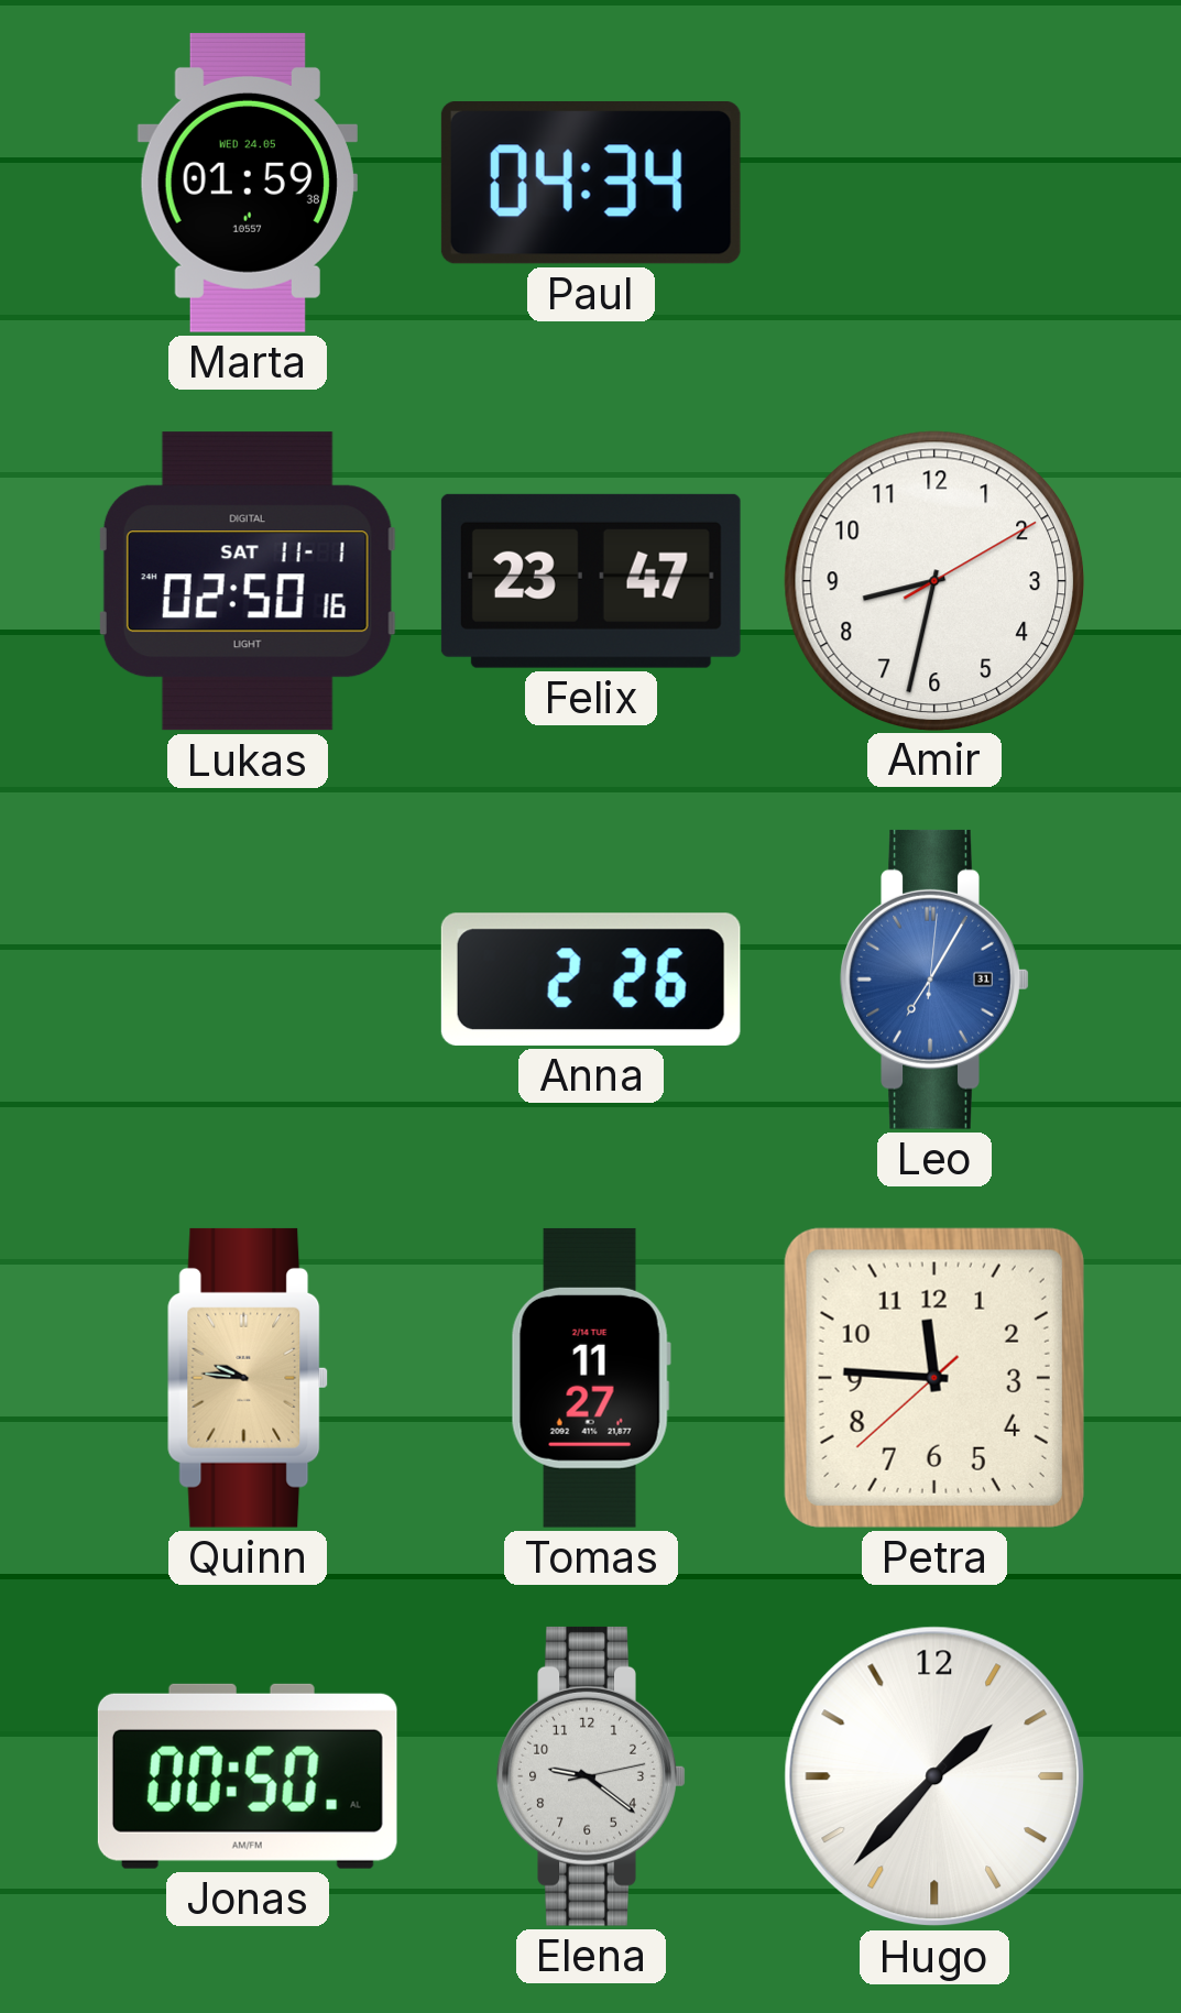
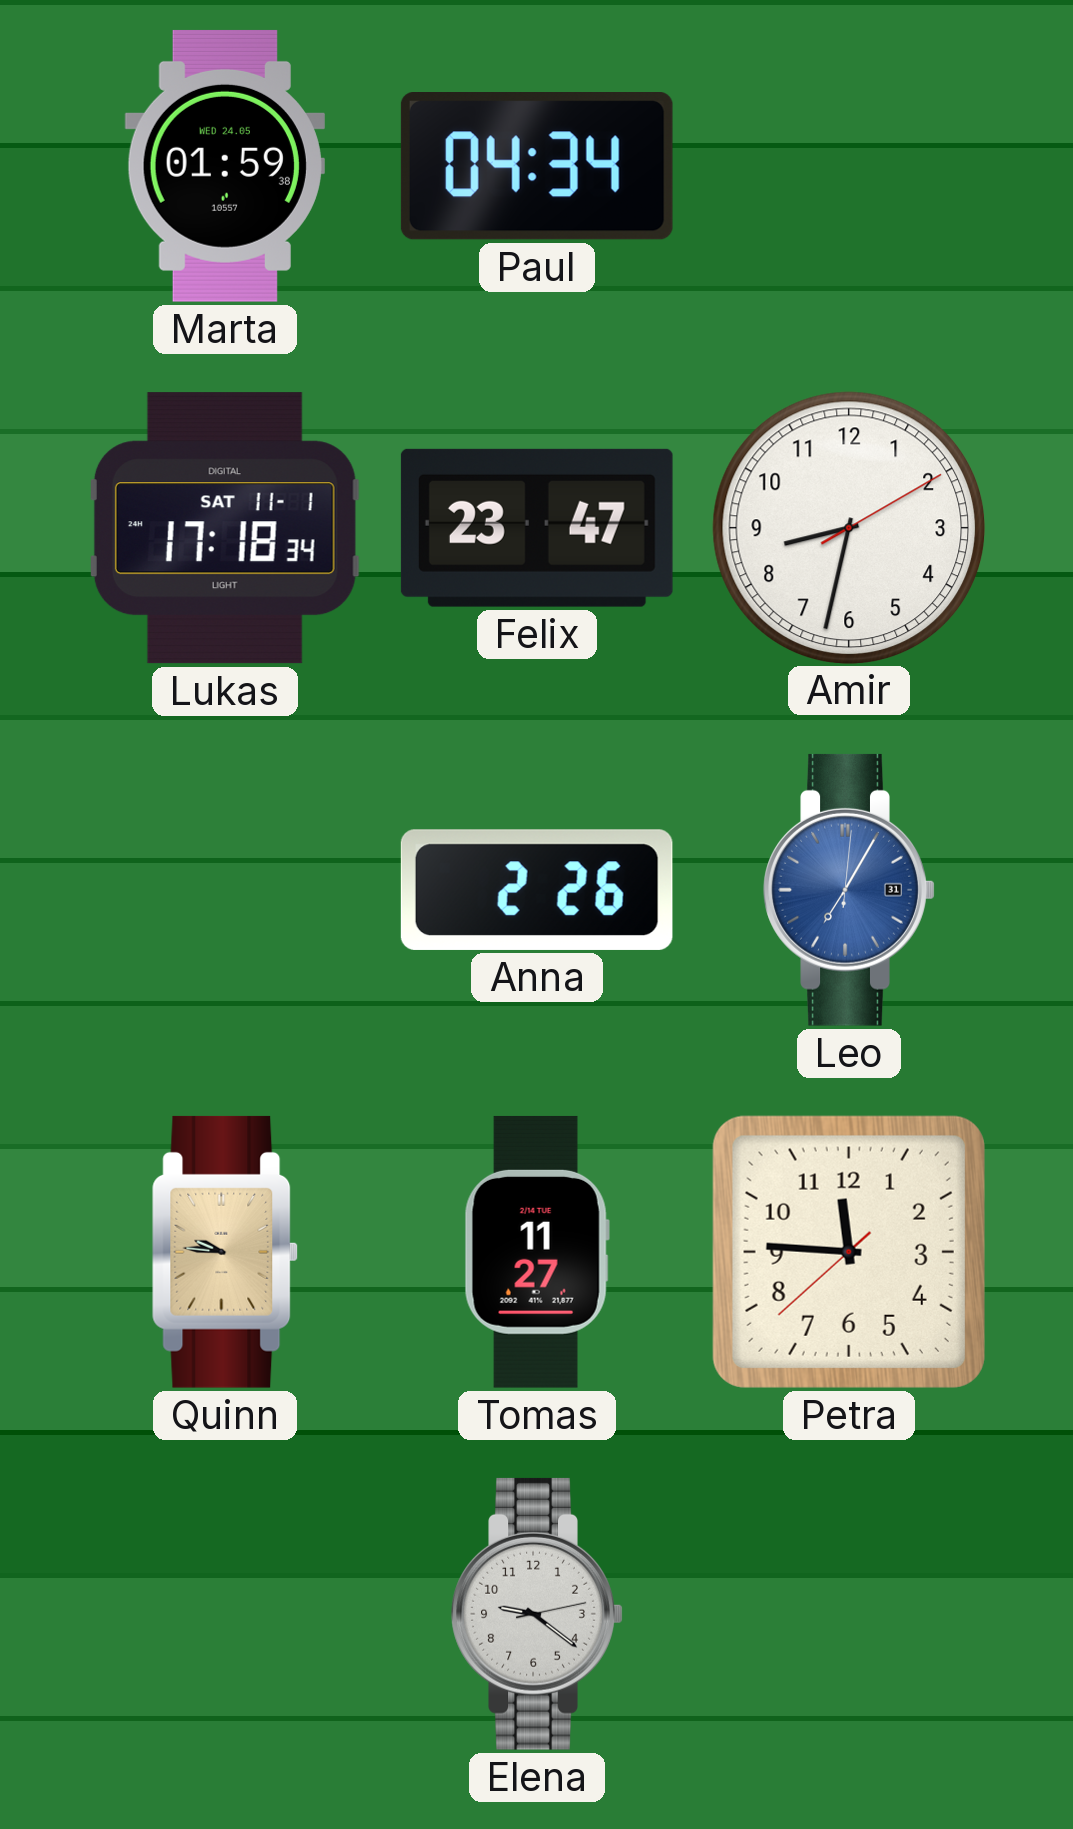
Lukas: 02:50 -> 17:18
Jonas: 00:50 -> none
Hugo: 1:37 -> none
